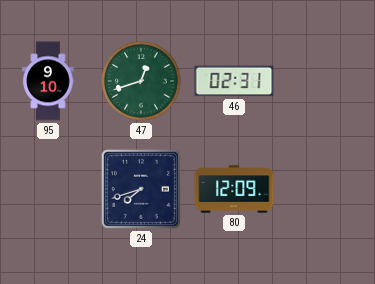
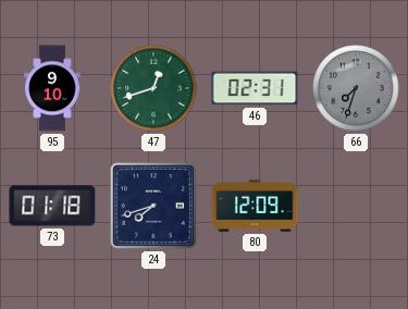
66: none -> 7:33
73: none -> 01:18
